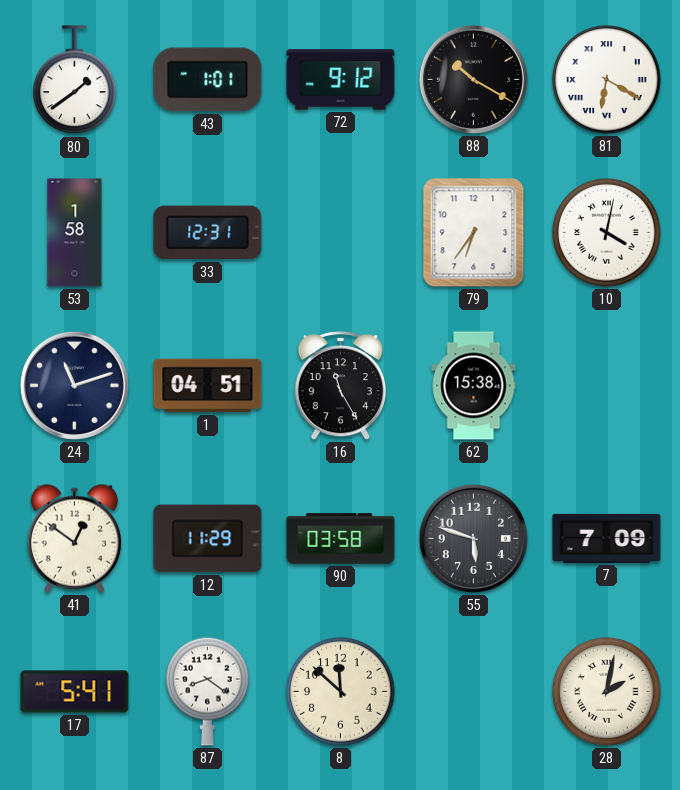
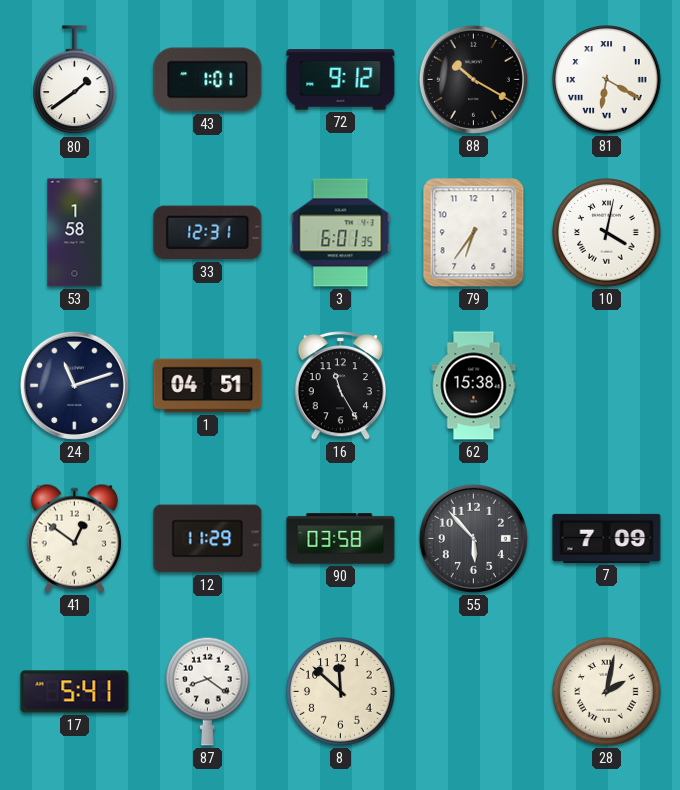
3: none -> 6:01
55: 5:48 -> 5:53
